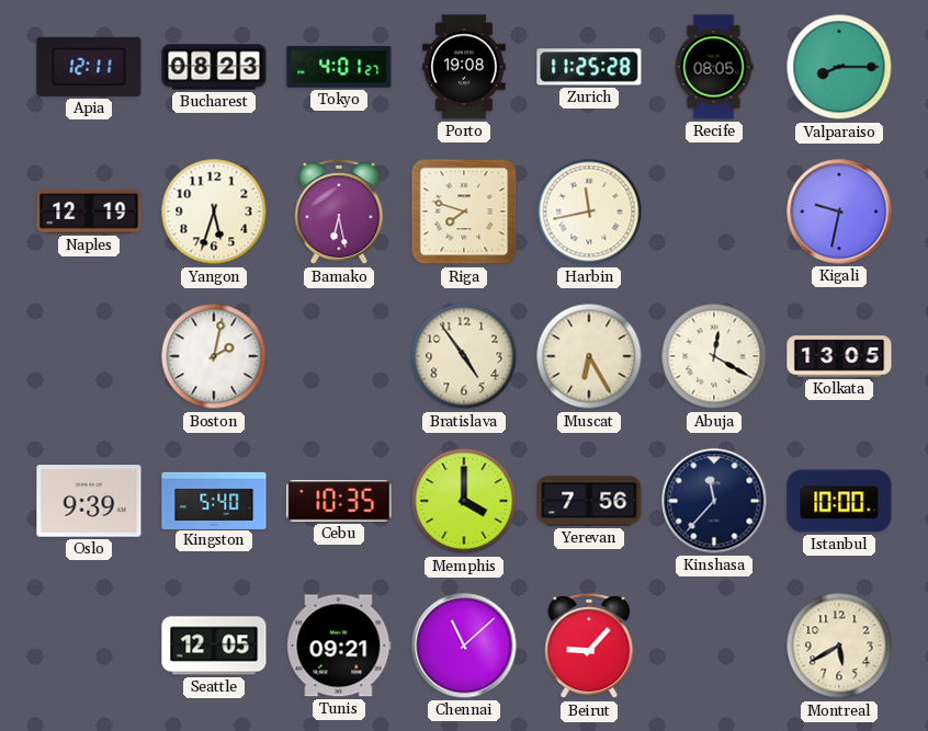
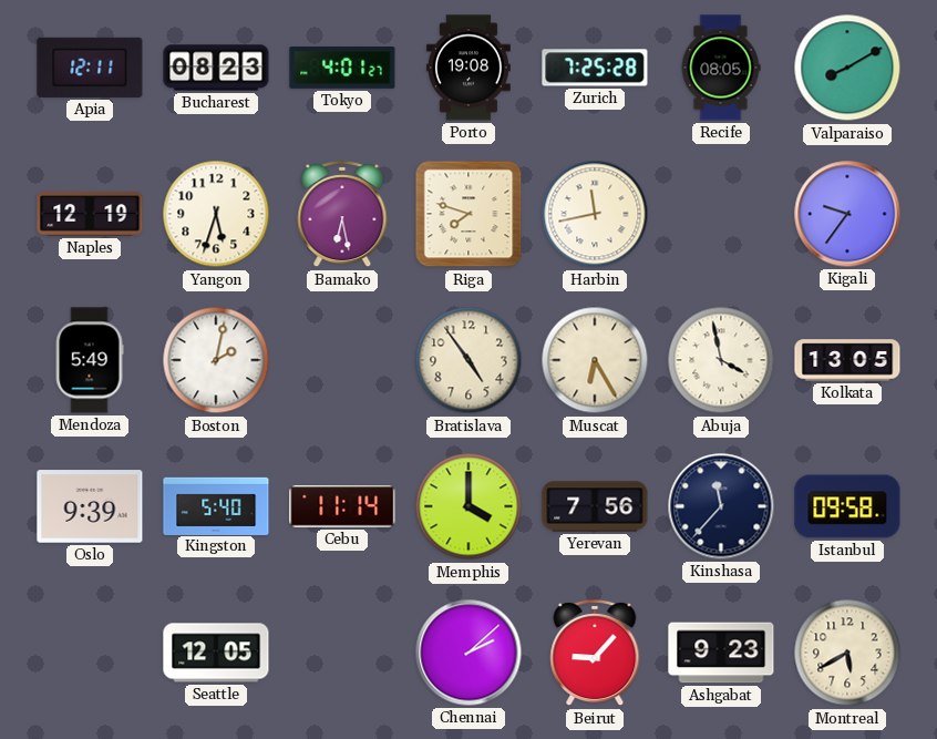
Zurich: 11:25 -> 7:25
Valparaiso: 8:15 -> 8:10
Kigali: 9:32 -> 9:36
Mendoza: none -> 5:49
Abuja: 12:20 -> 3:58
Cebu: 10:35 -> 11:14
Istanbul: 10:00 -> 09:58
Tunis: 09:21 -> none
Chennai: 11:08 -> 2:08
Ashgabat: none -> 9:23
